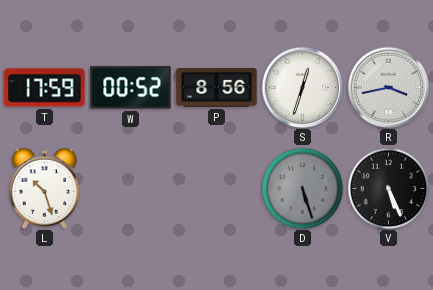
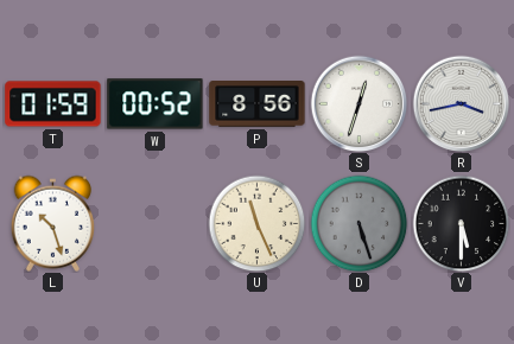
T: 17:59 -> 01:59
U: none -> 11:26
V: 5:26 -> 5:30
